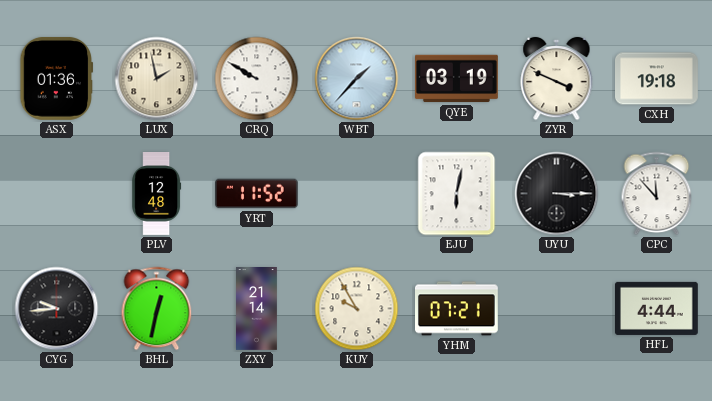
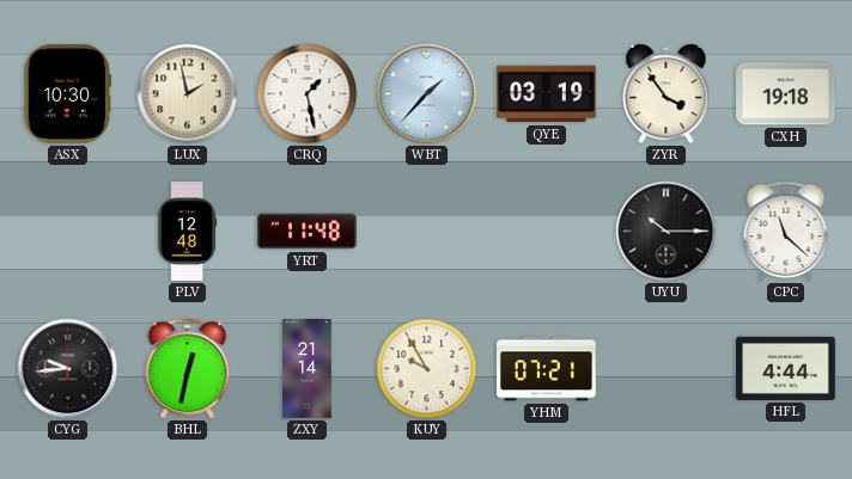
ASX: 01:36 -> 10:30
CRQ: 9:50 -> 1:28
ZYR: 3:49 -> 3:54
YRT: 11:52 -> 11:48
EJU: 6:02 -> none
UYU: 3:15 -> 10:15
CPC: 11:53 -> 11:22
